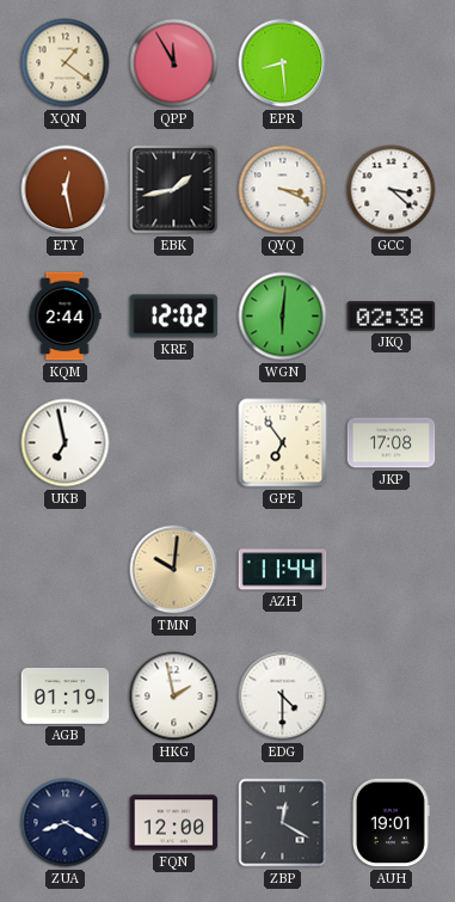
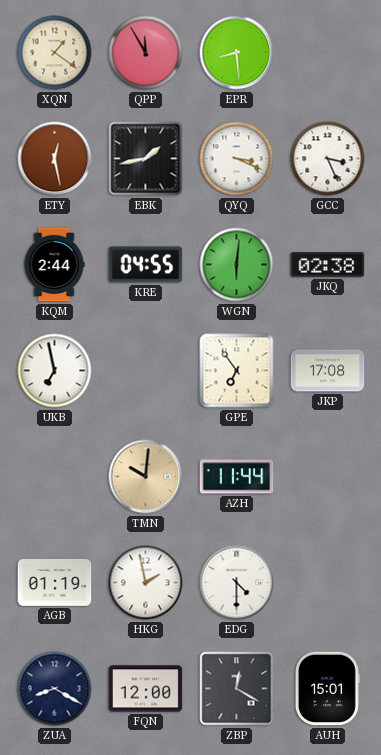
GCC: 3:22 -> 3:26
KRE: 12:02 -> 04:55
AUH: 19:01 -> 15:01
